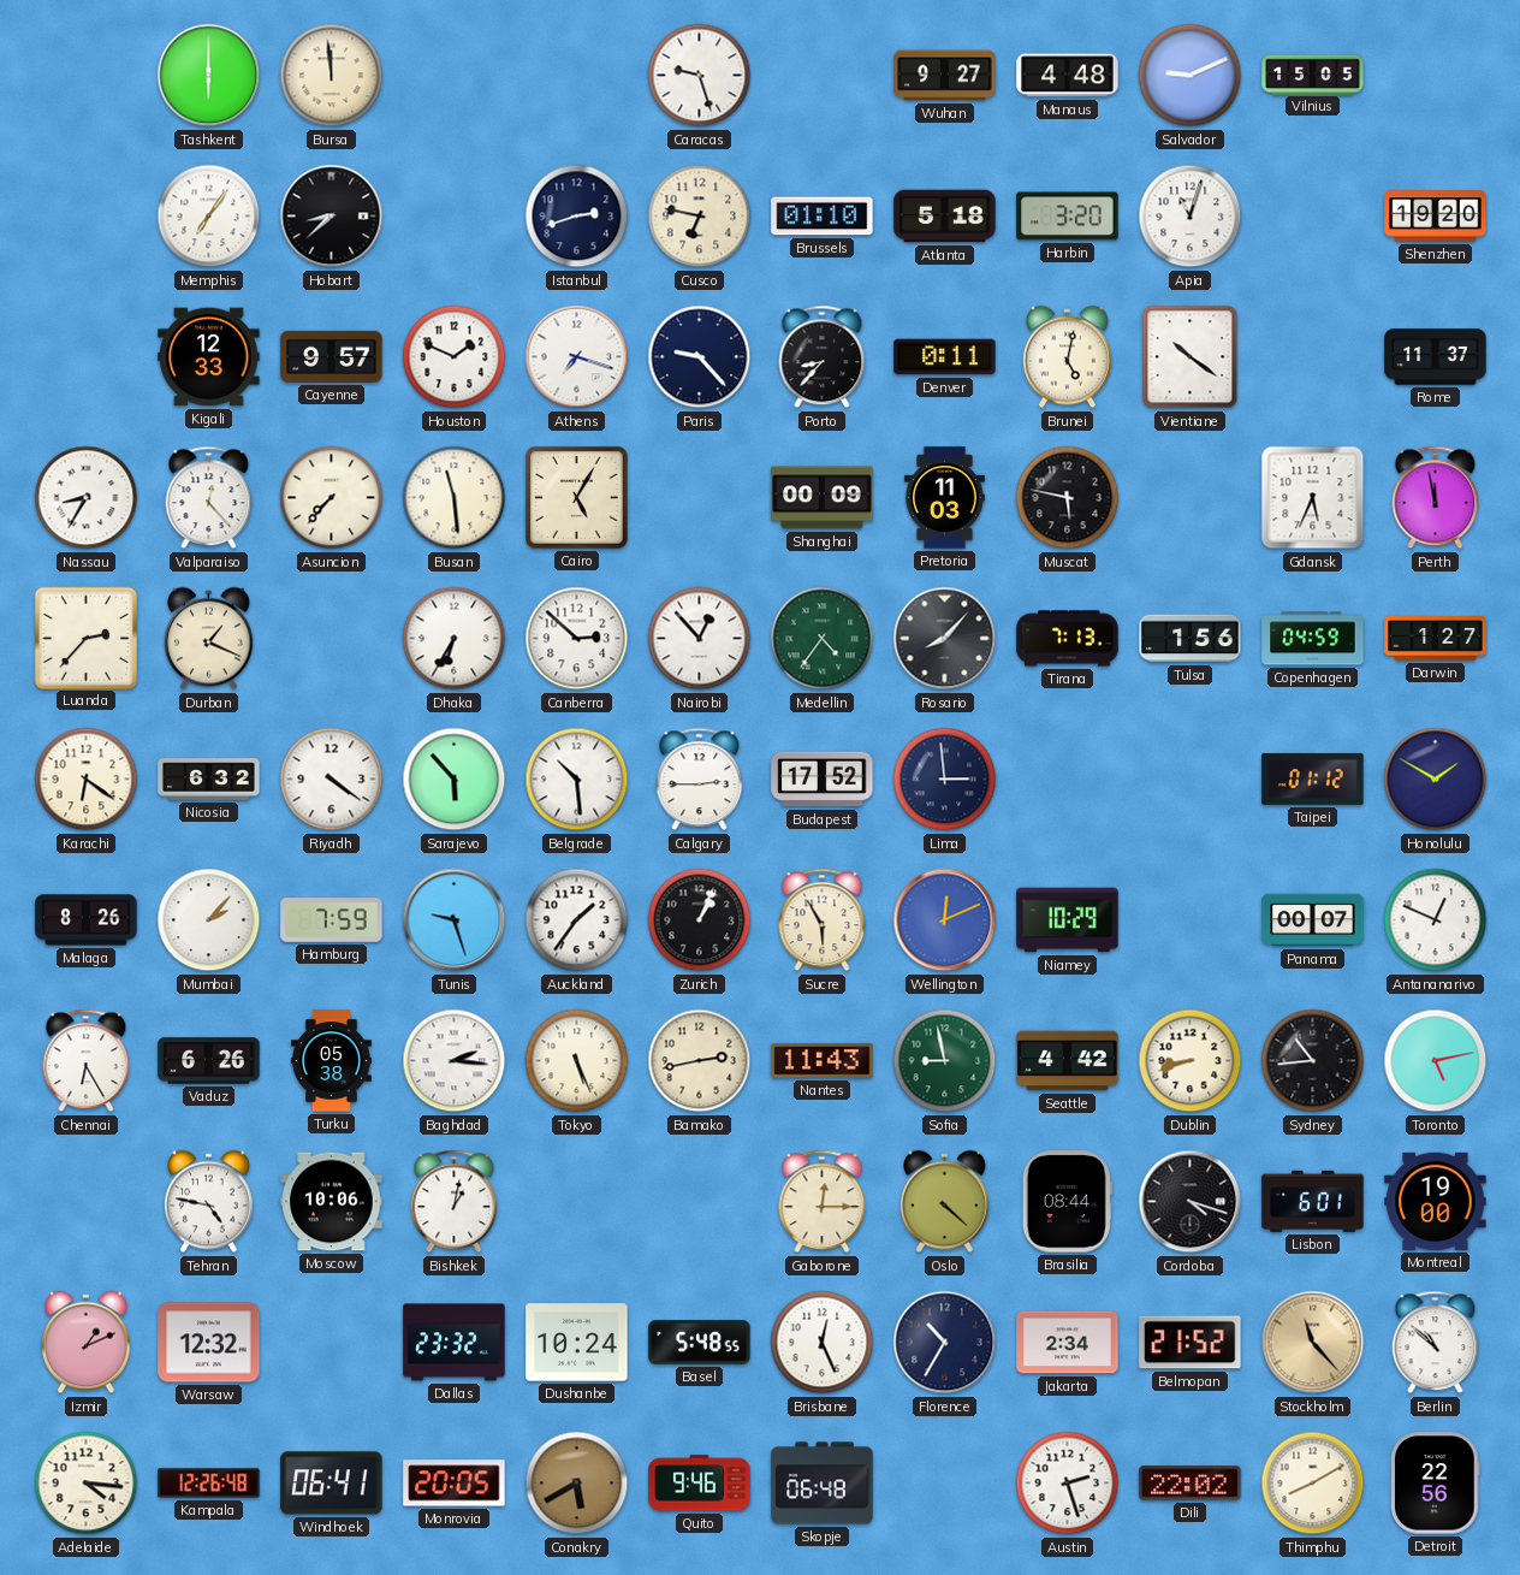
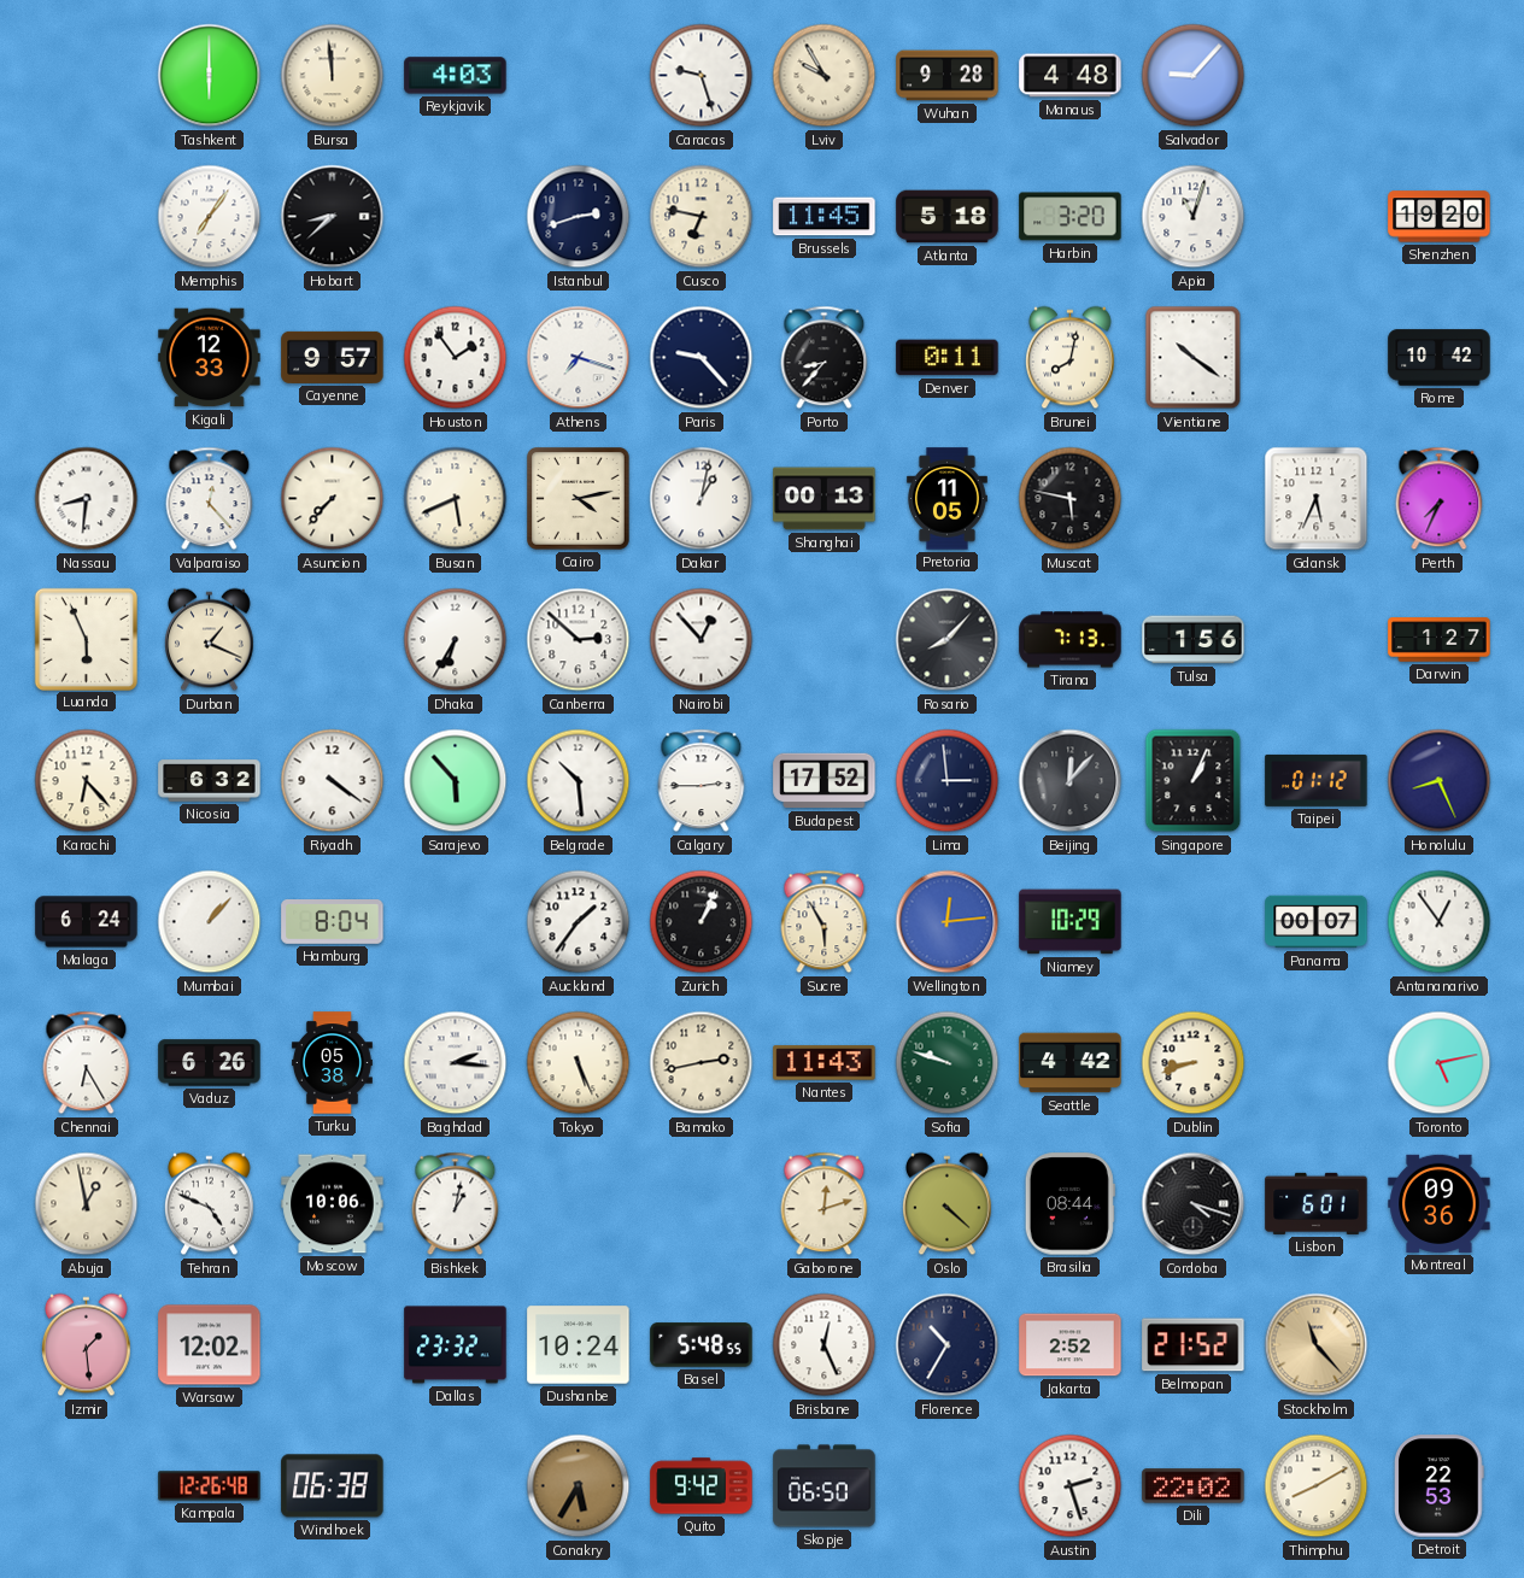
Reykjavik: none -> 4:03
Lviv: none -> 9:55
Wuhan: 9:27 -> 9:28
Salvador: 9:11 -> 9:07
Vilnius: 15:05 -> none
Brussels: 01:10 -> 11:45
Houston: 1:49 -> 1:54
Brunei: 5:02 -> 8:02
Rome: 11:37 -> 10:42
Nassau: 8:35 -> 8:31
Busan: 11:29 -> 5:41
Cairo: 5:05 -> 4:13
Dakar: none -> 1:02
Shanghai: 00:09 -> 00:13
Pretoria: 11:03 -> 11:05
Perth: 11:58 -> 7:34
Luanda: 2:37 -> 5:56
Medellin: 4:36 -> none
Copenhagen: 04:59 -> none
Karachi: 6:21 -> 6:23
Beijing: none -> 12:07
Singapore: none -> 1:04
Honolulu: 1:50 -> 8:26
Malaga: 8:26 -> 6:24
Mumbai: 2:07 -> 1:07
Hamburg: 7:59 -> 8:04
Tunis: 9:27 -> none
Wellington: 12:11 -> 12:14
Antananarivo: 12:49 -> 12:54
Sofia: 8:58 -> 9:48
Sydney: 10:44 -> none
Abuja: none -> 12:58
Tehran: 4:47 -> 4:49
Gaborone: 12:15 -> 12:12
Montreal: 19:00 -> 09:36
Izmir: 1:11 -> 1:29
Warsaw: 12:32 -> 12:02
Jakarta: 2:34 -> 2:52
Berlin: 10:52 -> none
Adelaide: 4:16 -> none
Windhoek: 06:41 -> 06:38
Monrovia: 20:05 -> none
Conakry: 5:40 -> 5:35
Quito: 9:46 -> 9:42
Skopje: 06:48 -> 06:50
Detroit: 22:56 -> 22:53
